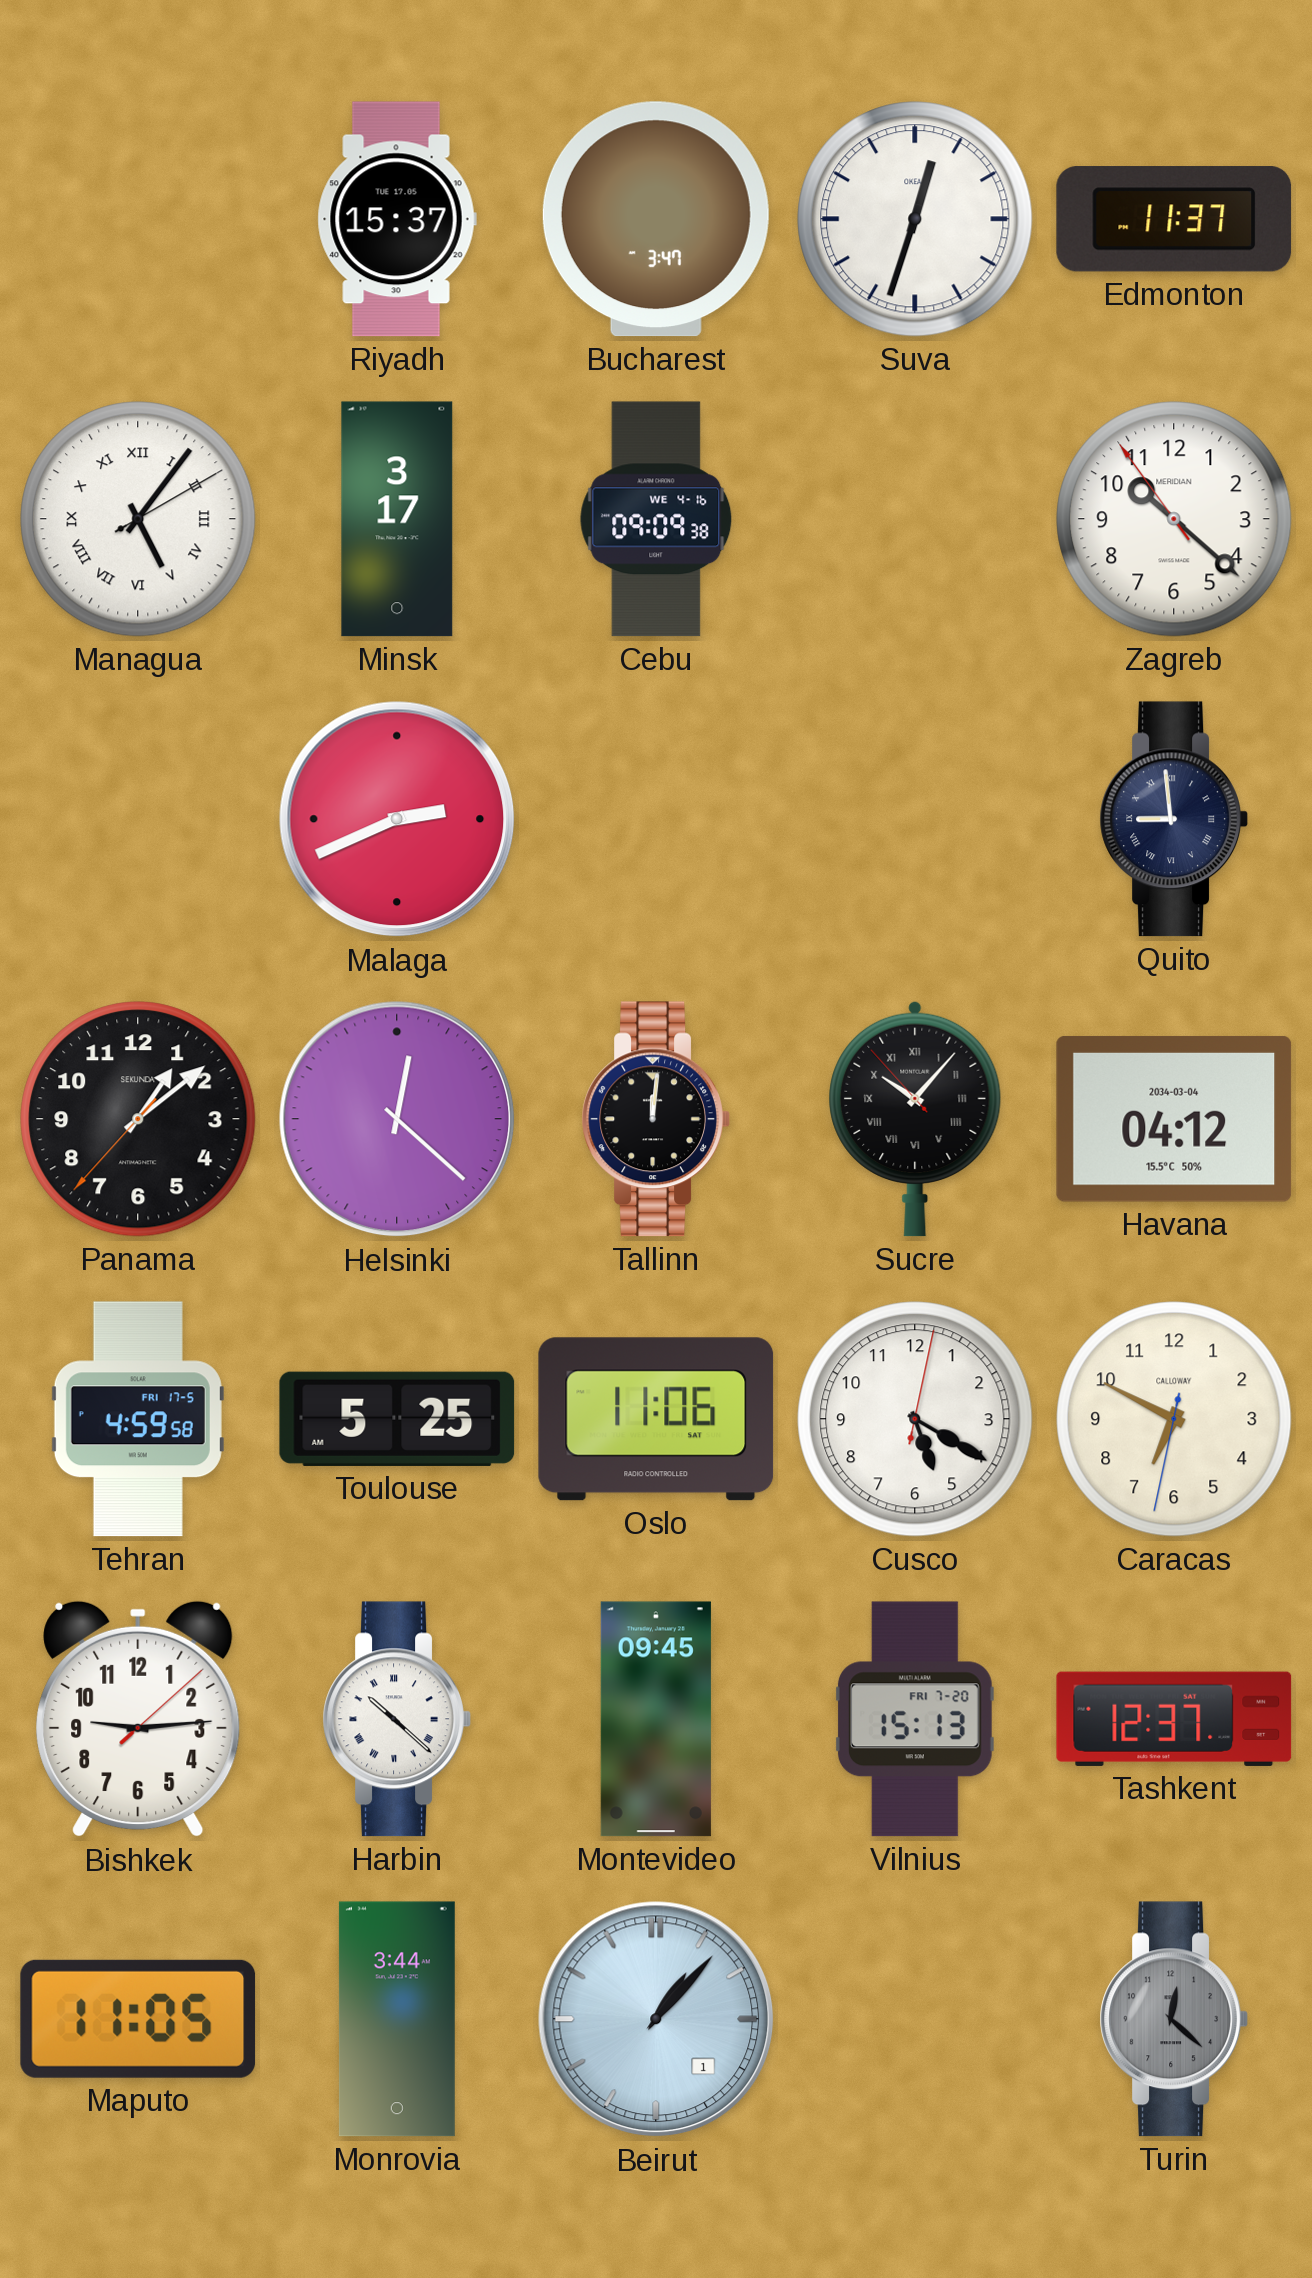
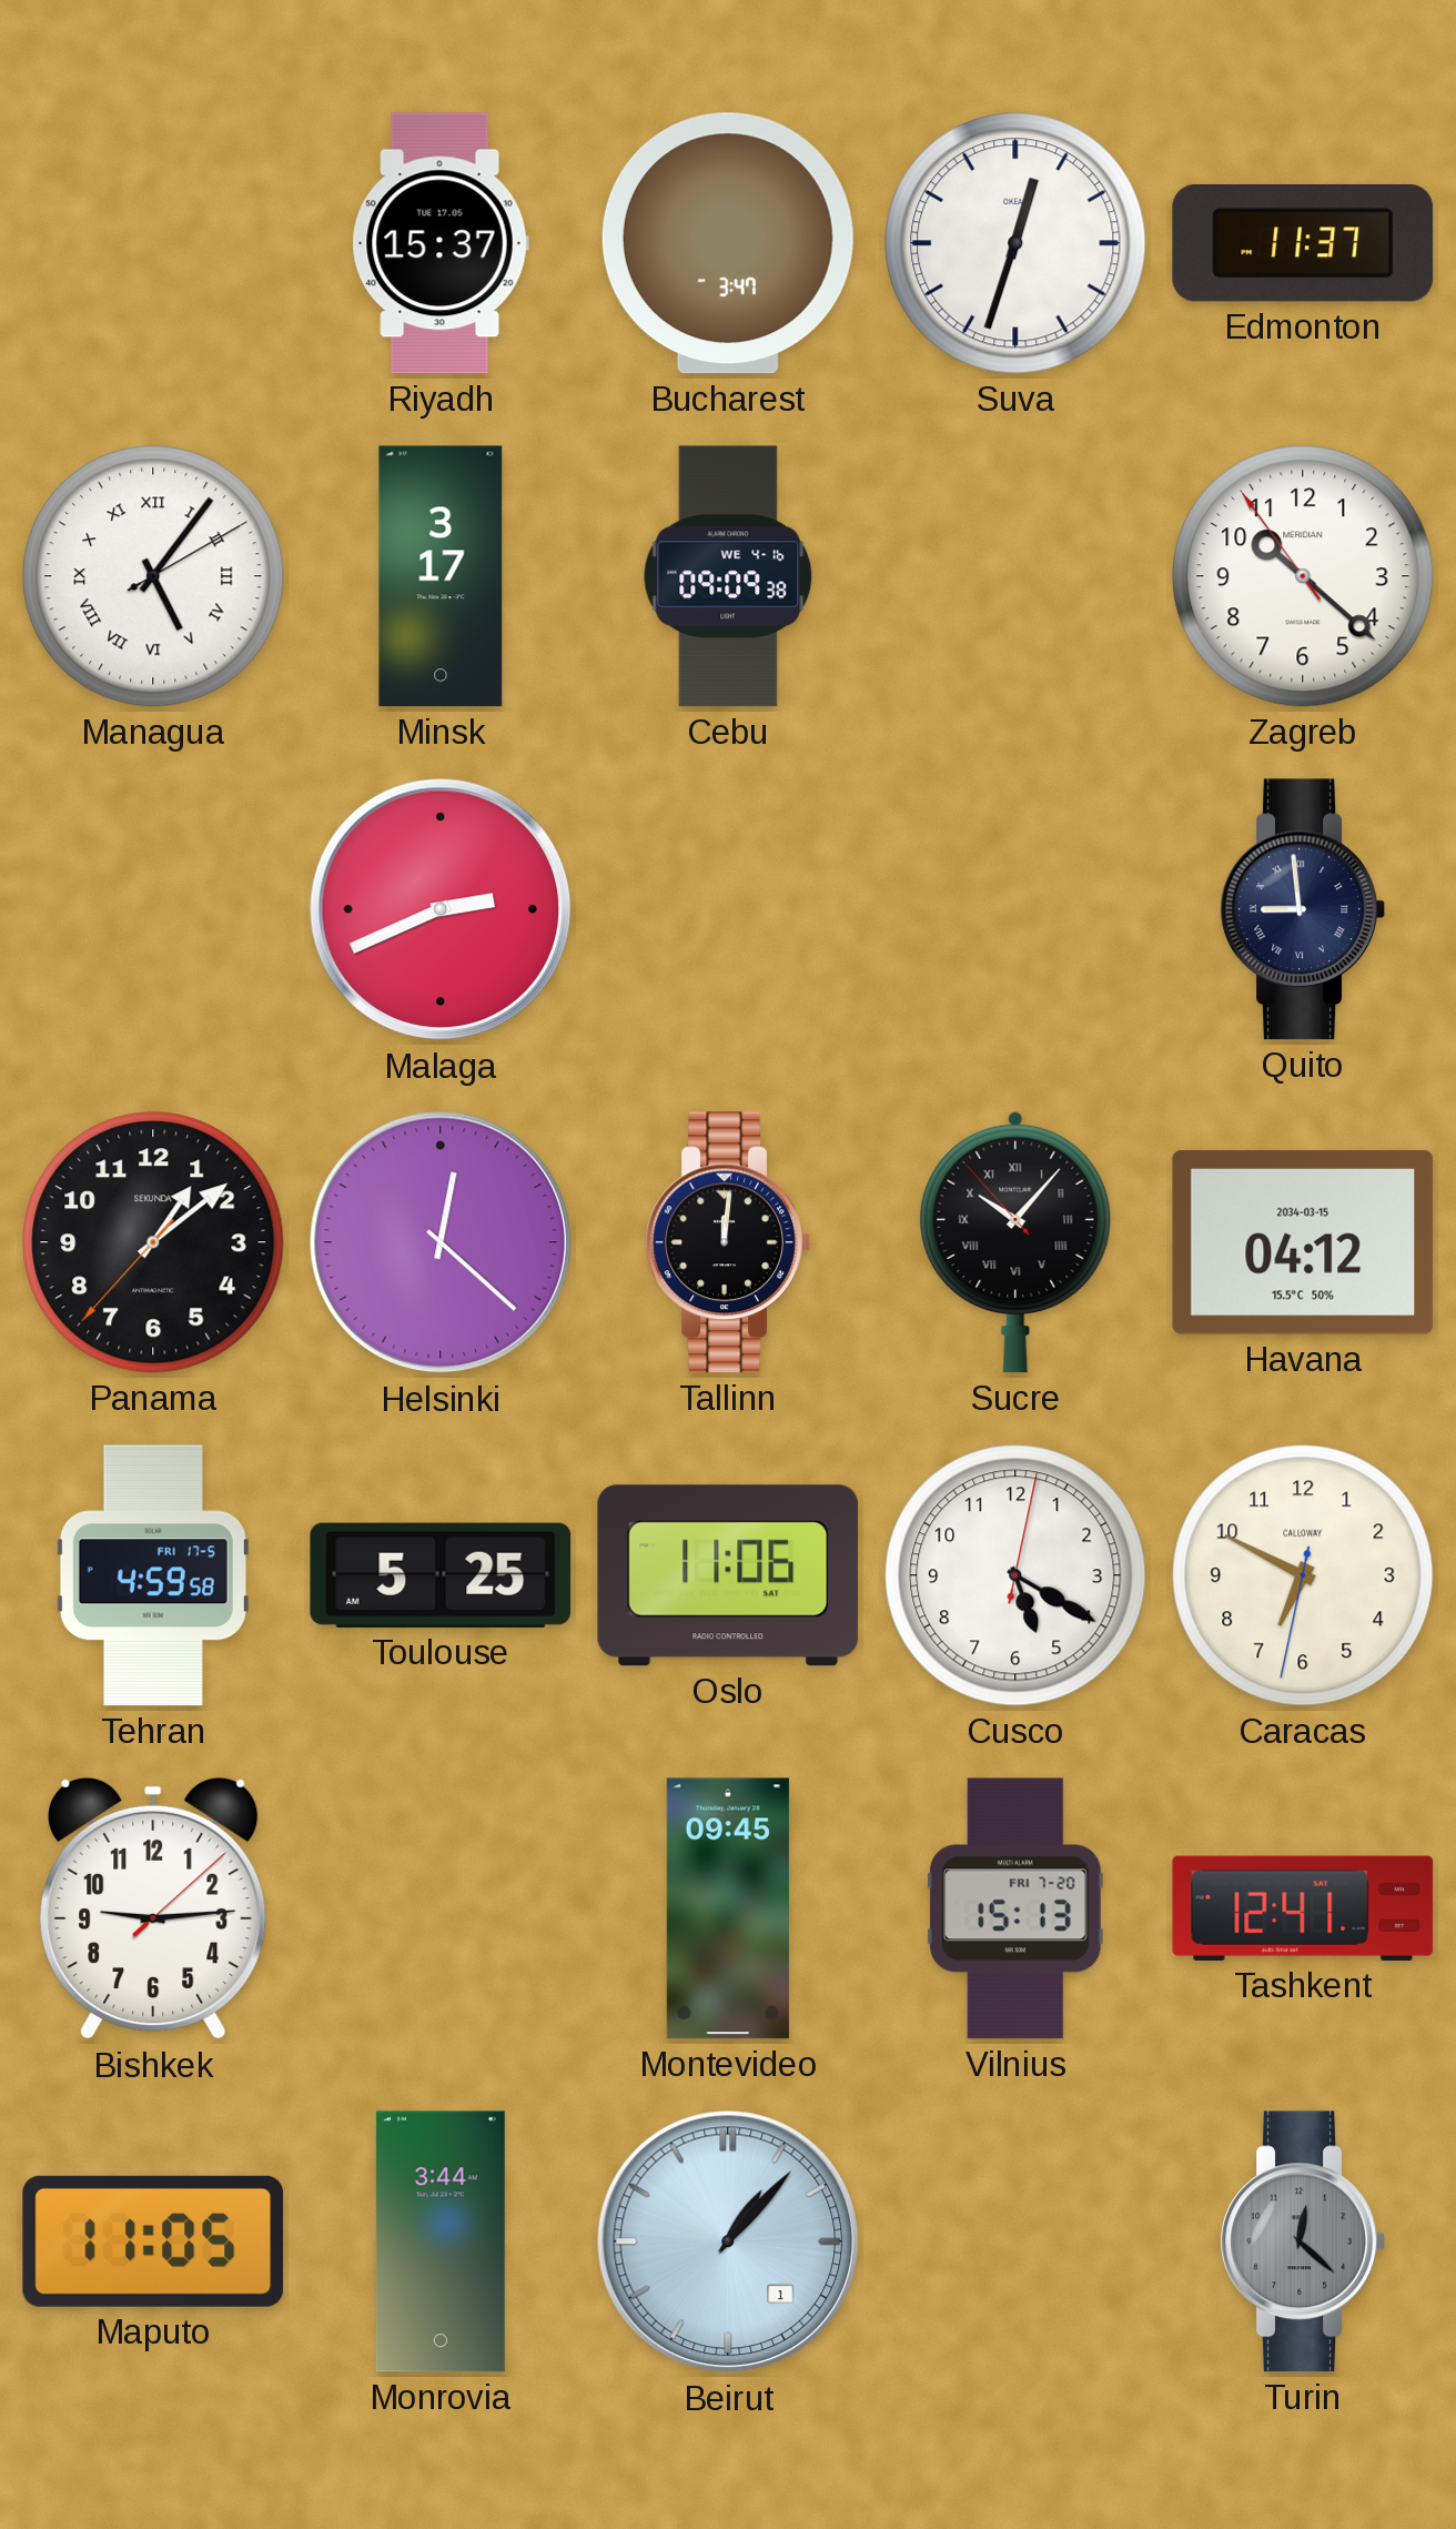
Havana date: 2034-03-04 -> 2034-03-15
Harbin: 10:22 -> none
Tashkent: 12:37 -> 12:41
